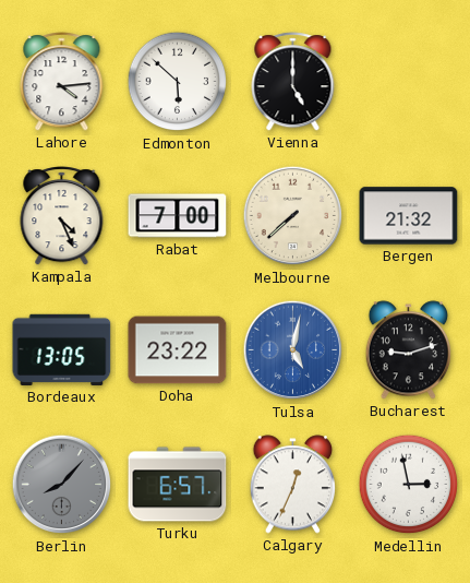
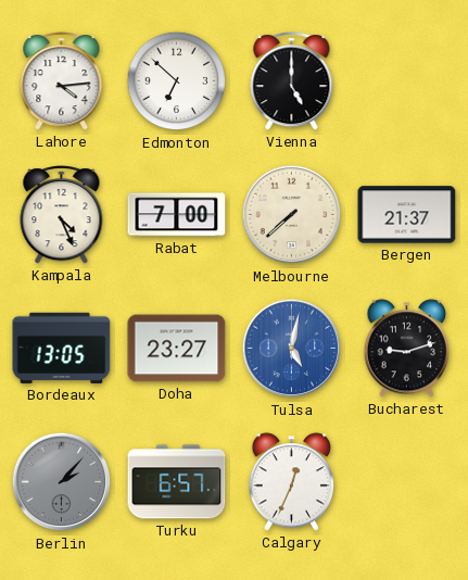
Edmonton: 5:52 -> 6:52
Bergen: 21:32 -> 21:37
Doha: 23:22 -> 23:27
Berlin: 8:07 -> 2:07
Medellin: 2:58 -> none
